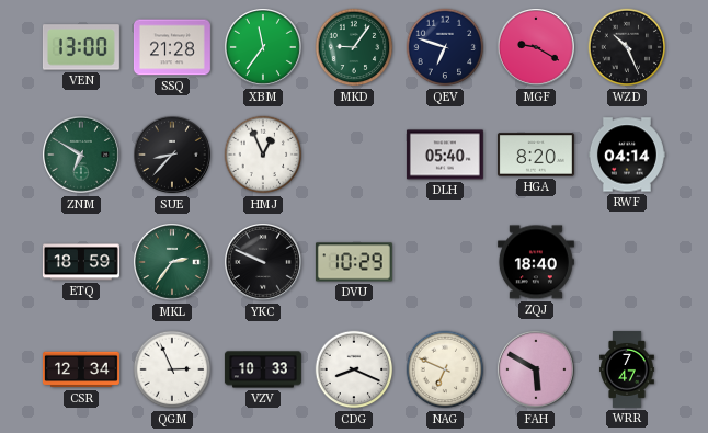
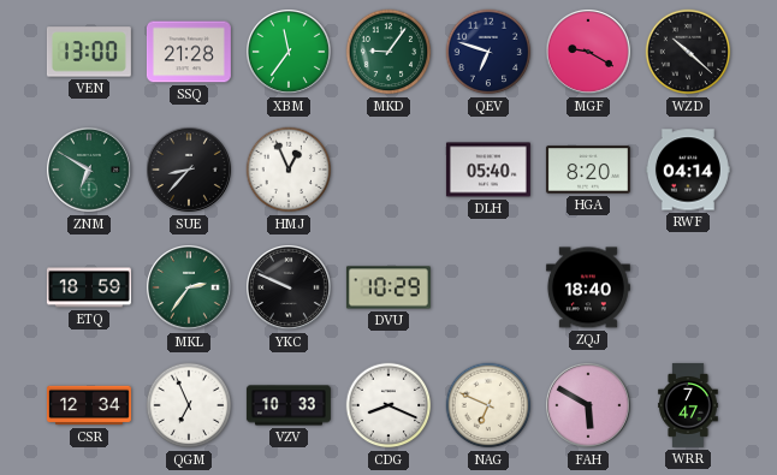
WZD: 10:26 -> 10:22
QGM: 2:56 -> 6:56
